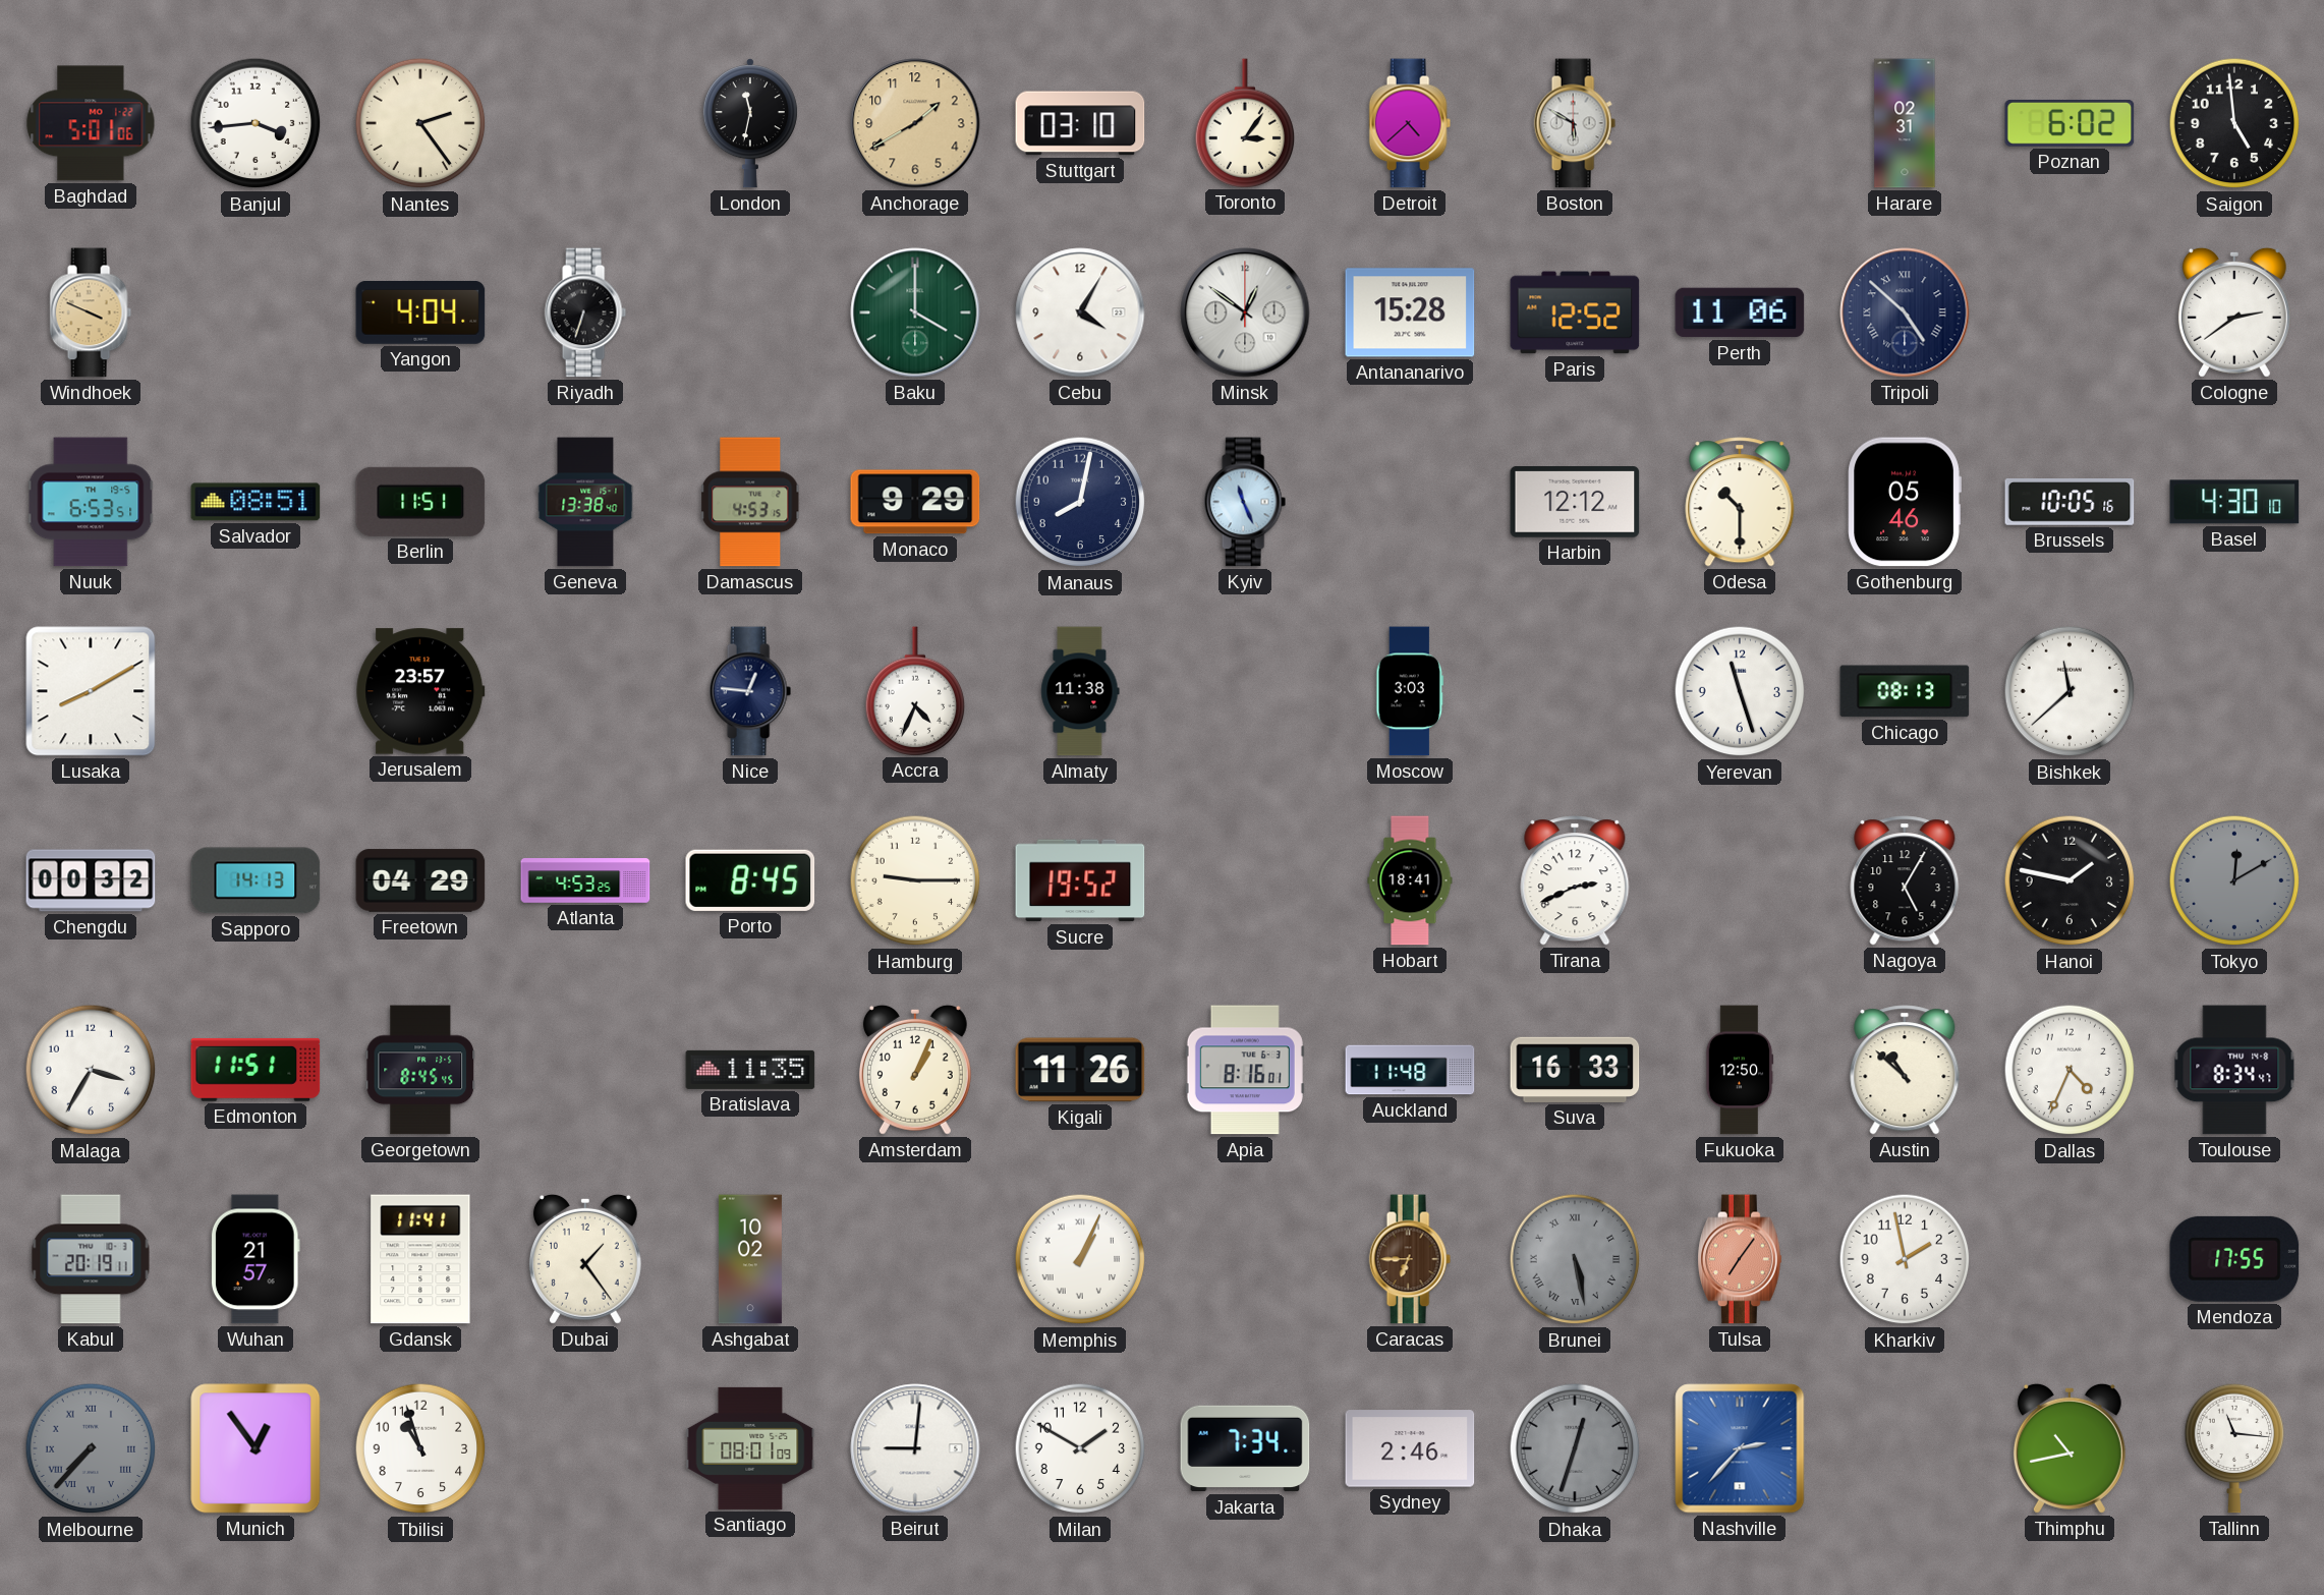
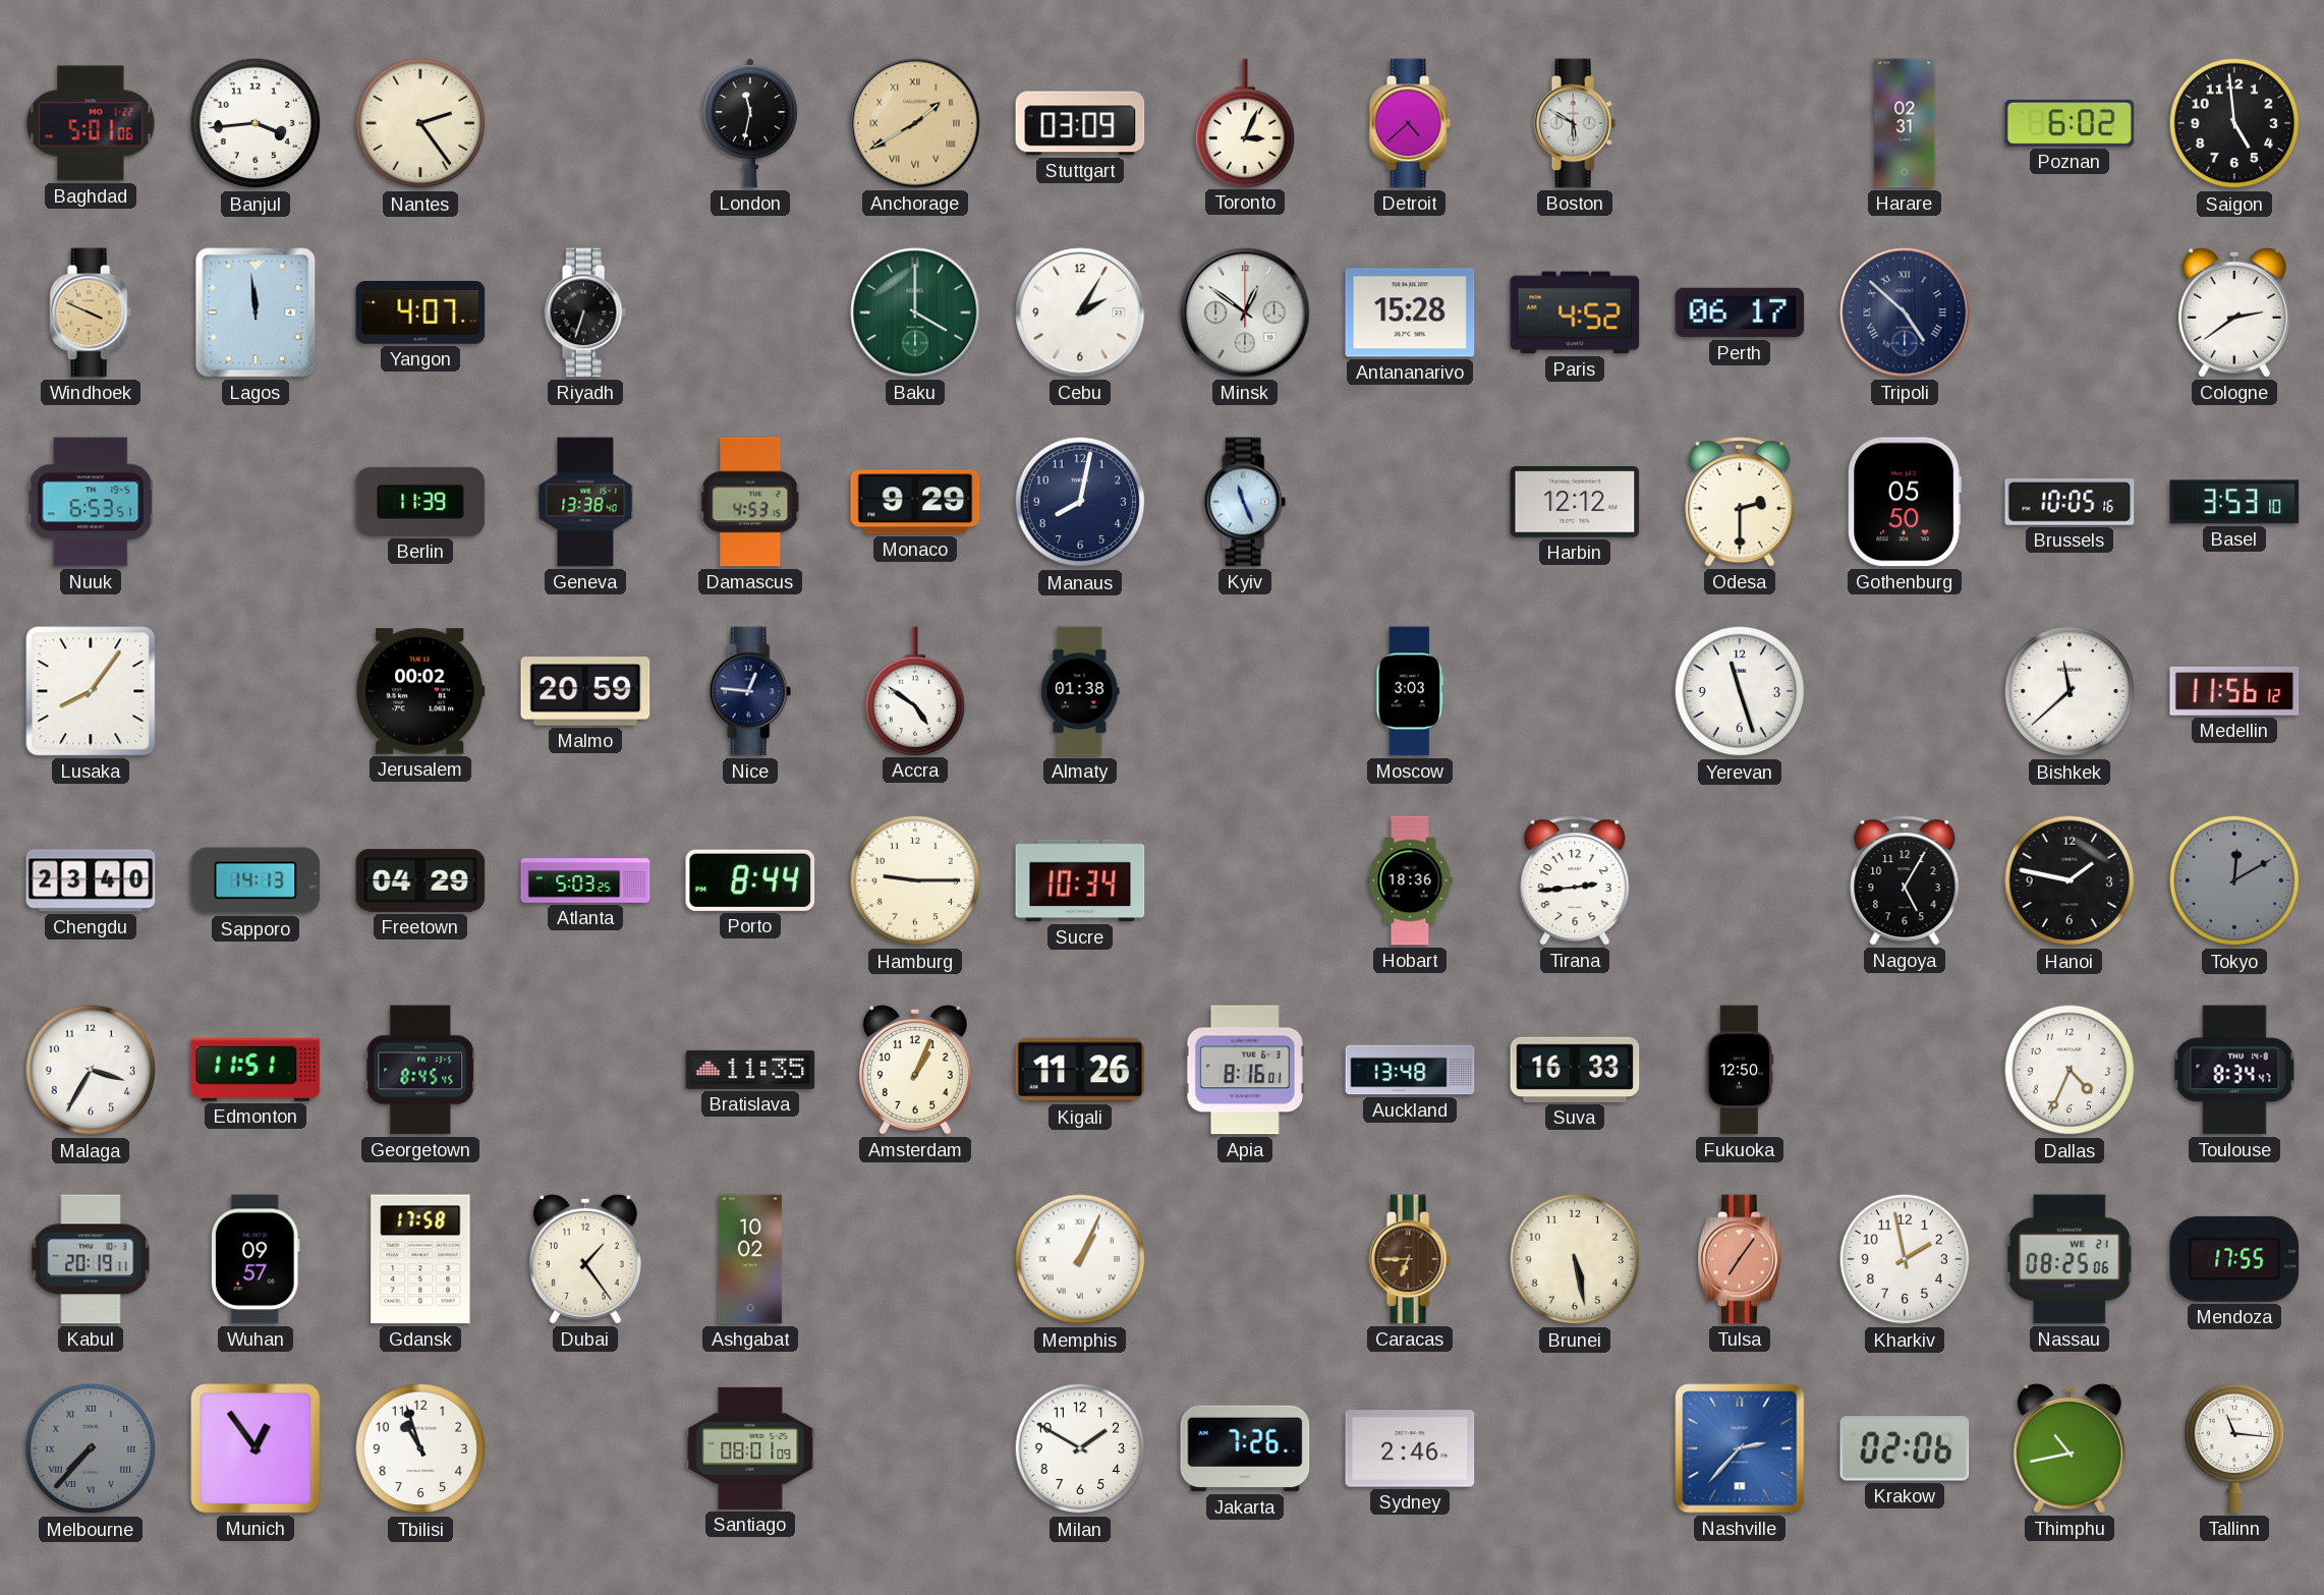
Anchorage numerals: Arabic -> Roman
Stuttgart: 03:10 -> 03:09
Toronto: 3:06 -> 3:04
Lagos: none -> 11:59
Yangon: 4:04 -> 4:07
Cebu: 4:05 -> 2:05
Paris: 12:52 -> 4:52
Perth: 11:06 -> 06:17
Salvador: 08:51 -> none
Berlin: 11:51 -> 11:39
Odesa: 10:30 -> 2:30
Gothenburg: 05:46 -> 05:50
Basel: 4:30 -> 3:53
Lusaka: 8:10 -> 8:06
Jerusalem: 23:57 -> 00:02
Malmo: none -> 20:59
Accra: 4:34 -> 4:51
Almaty: 11:38 -> 01:38
Chicago: 08:13 -> none
Medellin: none -> 11:56
Chengdu: 00:32 -> 23:40
Atlanta: 4:53 -> 5:03
Porto: 8:45 -> 8:44
Sucre: 19:52 -> 10:34
Hobart: 18:41 -> 18:36
Tirana: 2:41 -> 2:44
Auckland: 11:48 -> 13:48
Austin: 10:52 -> none
Wuhan: 21:57 -> 09:57
Gdansk: 11:41 -> 17:58
Brunei dial: grey -> cream
Brunei numerals: Roman -> Arabic
Nassau: none -> 08:25
Beirut: 9:01 -> none
Jakarta: 7:34 -> 7:26
Dhaka: 12:33 -> none
Krakow: none -> 02:06
